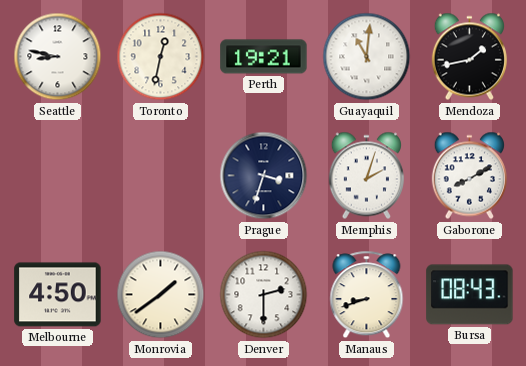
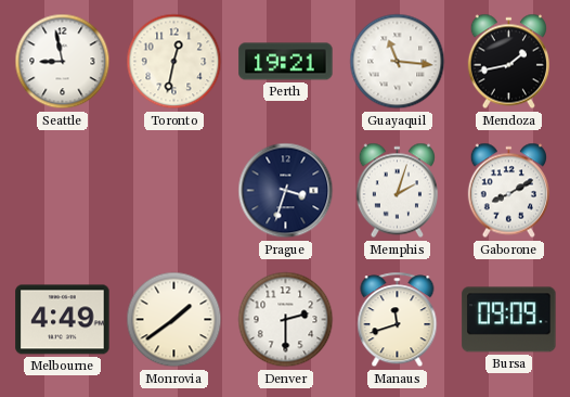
Seattle: 8:47 -> 8:58
Guayaquil: 11:01 -> 11:16
Melbourne: 4:50 -> 4:49
Manaus: 8:42 -> 11:42
Bursa: 08:43 -> 09:09
